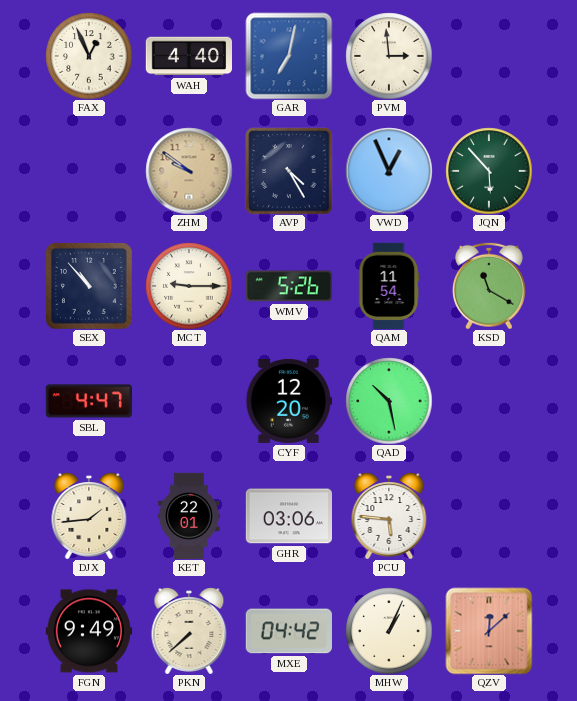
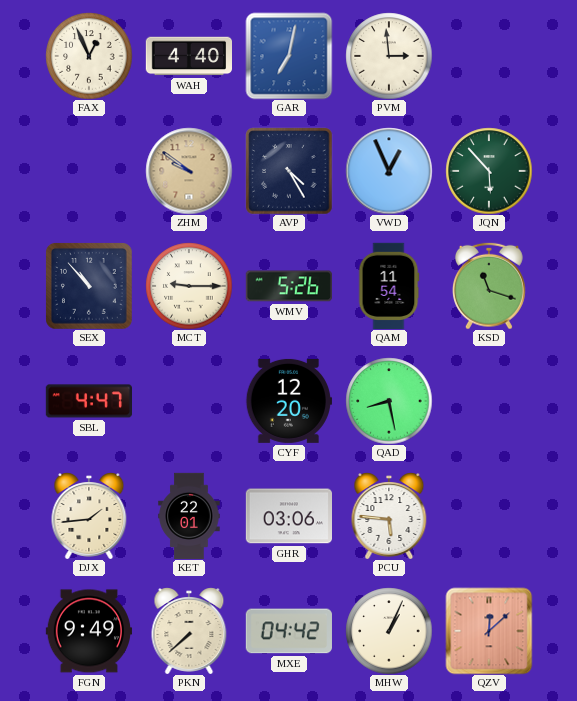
KSD: 11:20 -> 11:18
QAD: 10:28 -> 8:28
